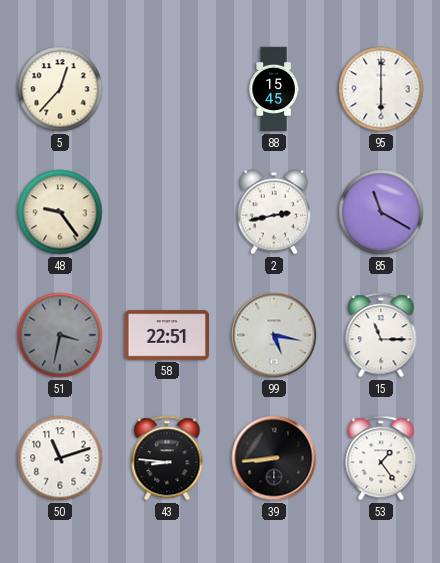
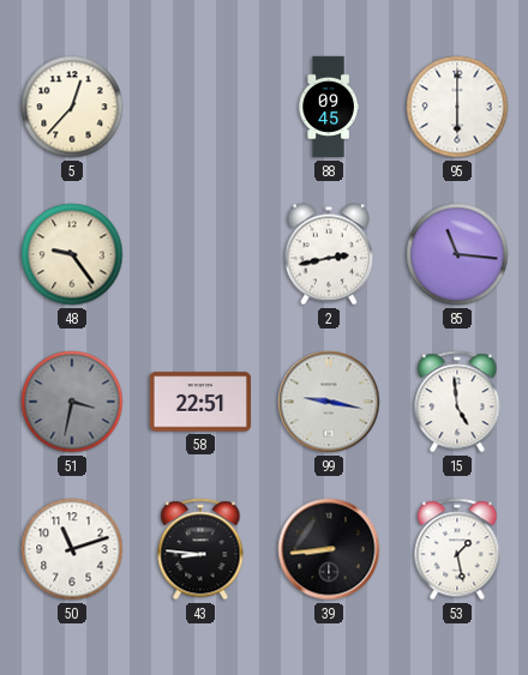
88: 15:45 -> 09:45
85: 11:20 -> 11:16
99: 5:17 -> 9:17
15: 11:15 -> 4:59
53: 1:24 -> 1:28
